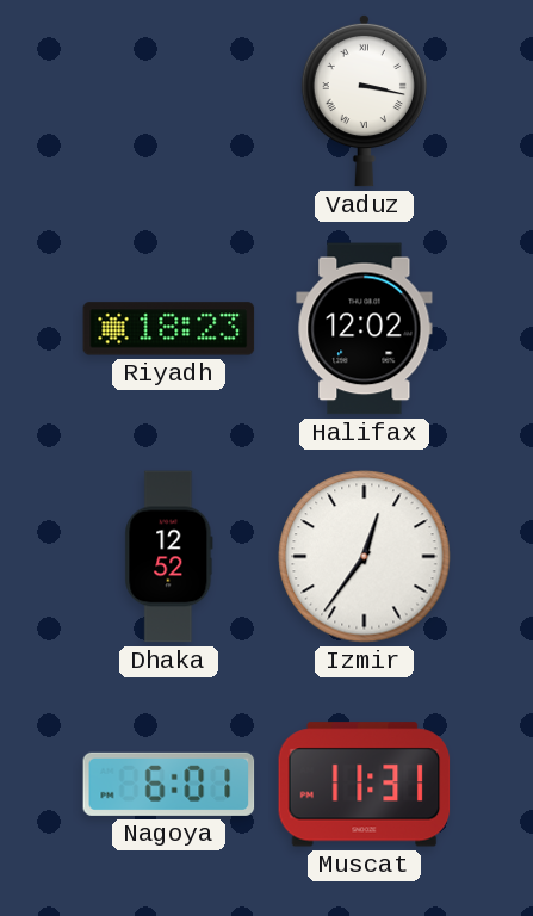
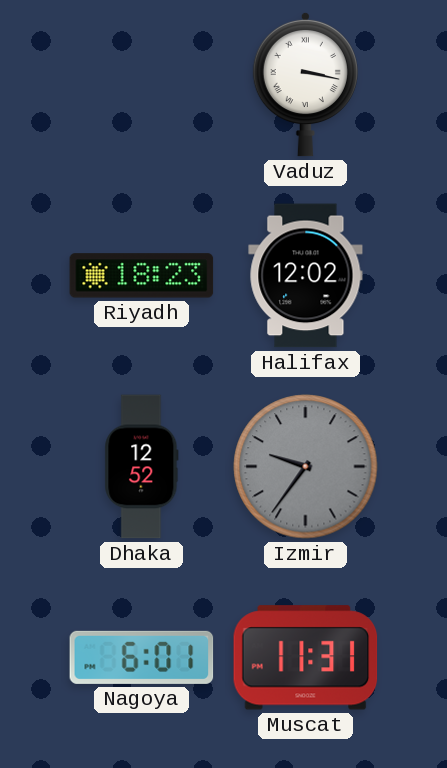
Izmir: 12:36 -> 9:36
Izmir dial: white -> grey
